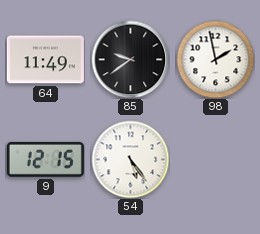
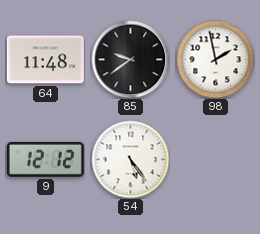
64: 11:49 -> 11:48
9: 12:15 -> 12:12
